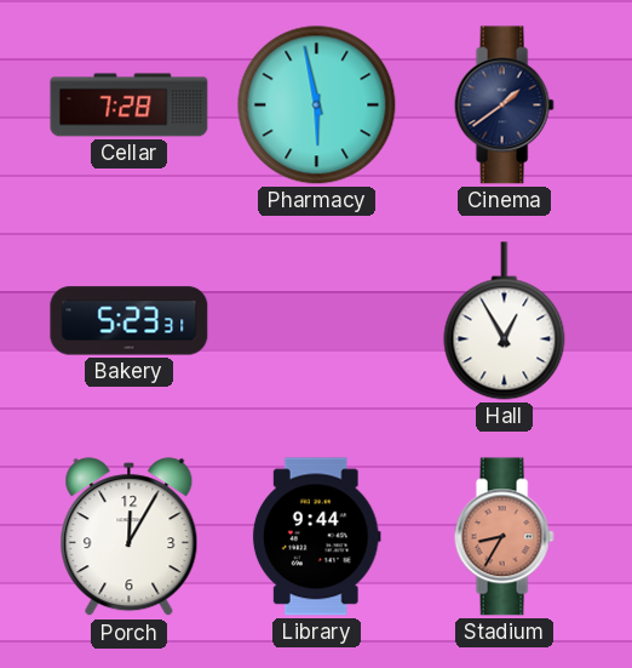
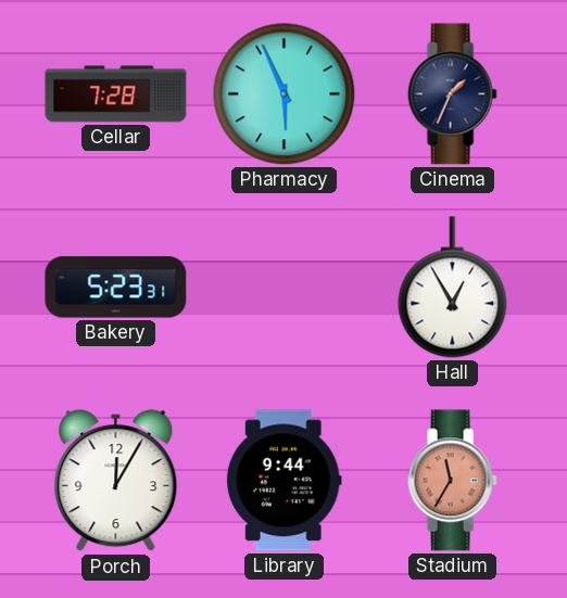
Pharmacy: 5:58 -> 5:56
Cinema: 1:39 -> 1:34
Stadium: 8:35 -> 11:35
